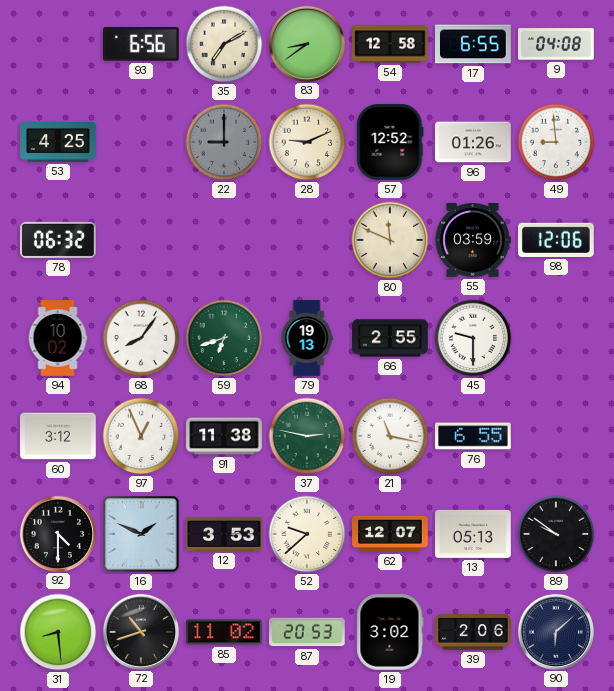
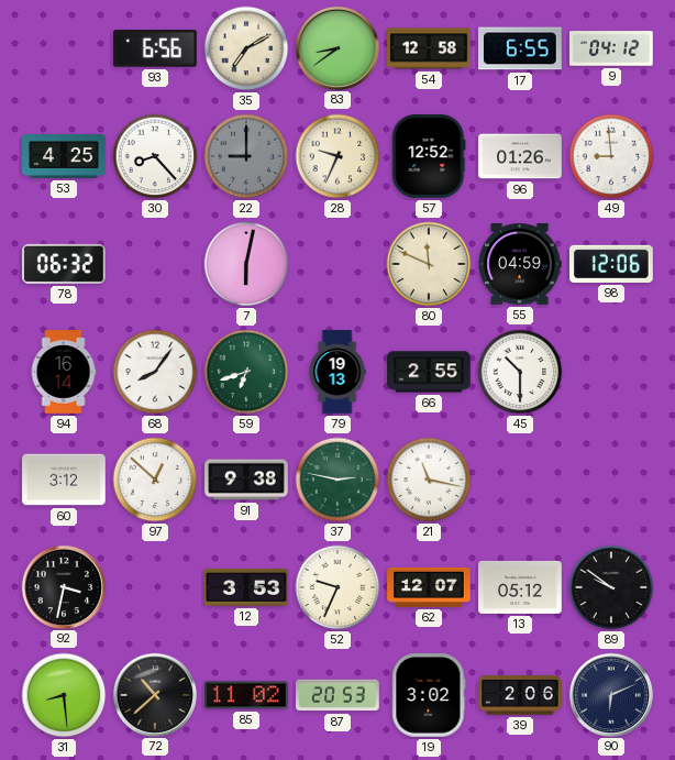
9: 04:08 -> 04:12
30: none -> 8:23
28: 9:11 -> 9:34
7: none -> 6:02
55: 03:59 -> 04:59
94: 10:02 -> 16:14
45: 9:30 -> 10:30
97: 12:56 -> 12:52
91: 11:38 -> 9:38
76: 6:55 -> none
92: 4:30 -> 3:32
16: 1:49 -> none
52: 9:38 -> 9:34
13: 05:13 -> 05:12
72: 10:42 -> 10:38
90: 6:08 -> 6:11
